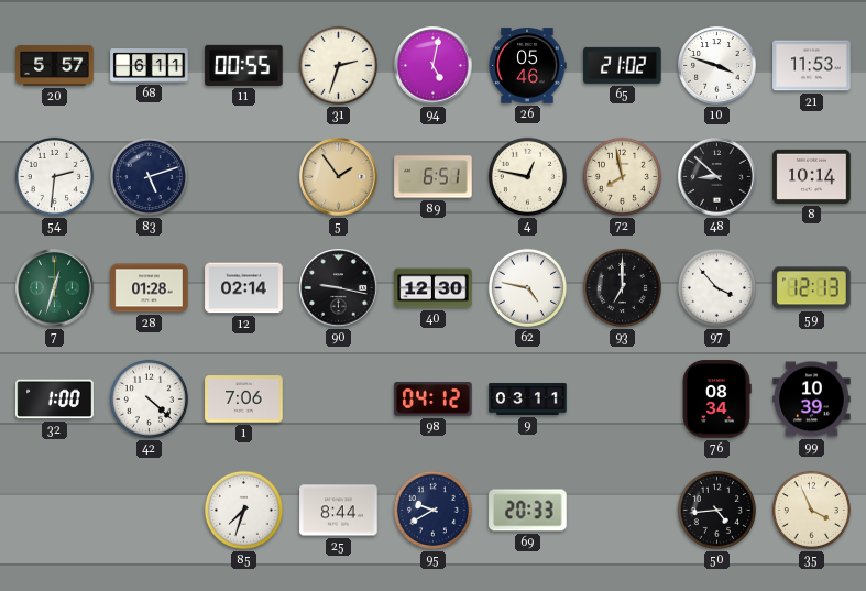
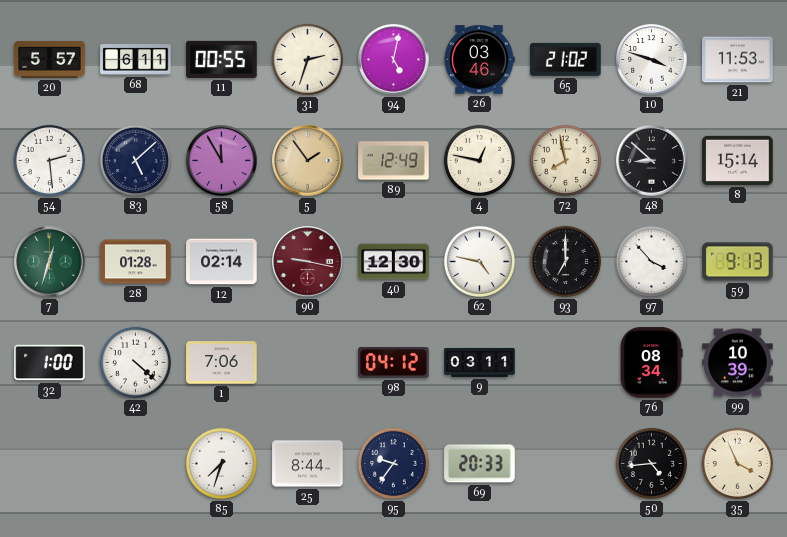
26: 05:46 -> 03:46
54: 2:31 -> 2:29
83: 5:12 -> 5:08
58: none -> 11:55
89: 6:51 -> 12:49
8: 10:14 -> 15:14
90 dial: black -> burgundy
59: 12:13 -> 9:13
95: 9:40 -> 9:36
